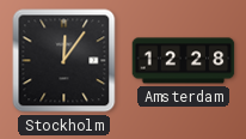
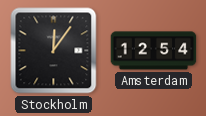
Amsterdam: 12:28 -> 12:54
